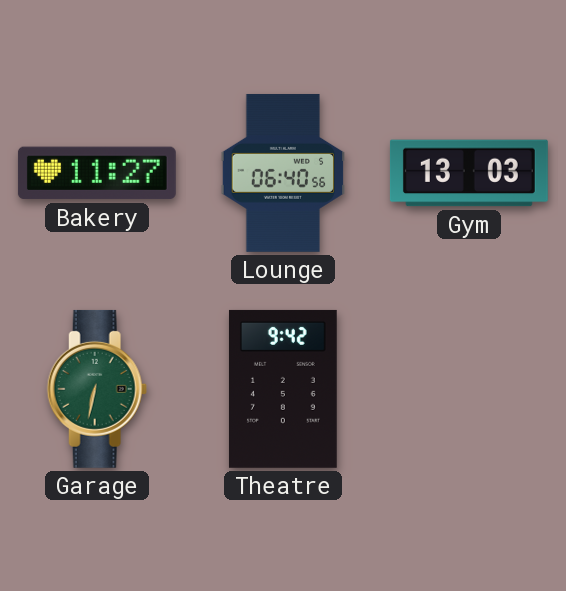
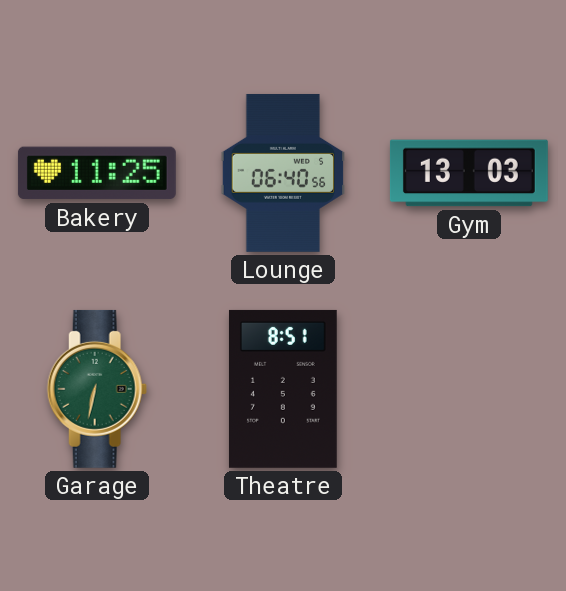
Bakery: 11:27 -> 11:25
Theatre: 9:42 -> 8:51
